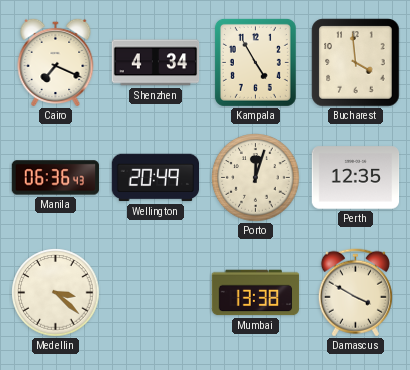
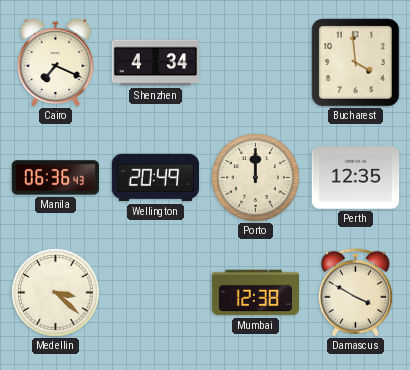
Kampala: 4:55 -> none
Porto: 12:03 -> 12:00
Mumbai: 13:38 -> 12:38
